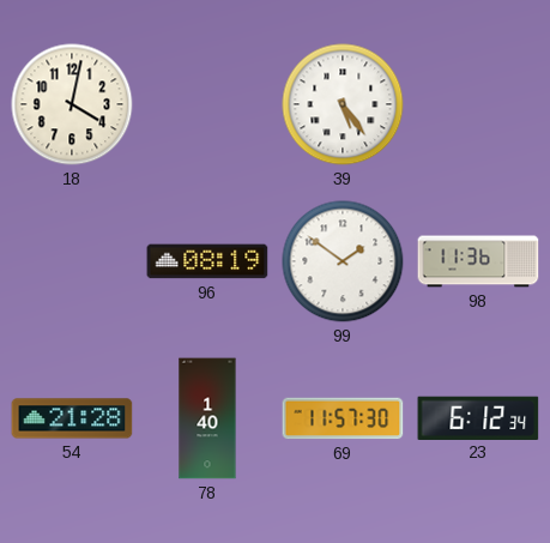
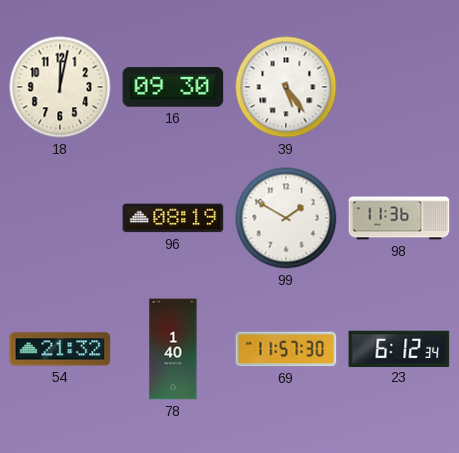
18: 4:02 -> 12:02
16: none -> 09:30
99: 1:51 -> 1:50
54: 21:28 -> 21:32
